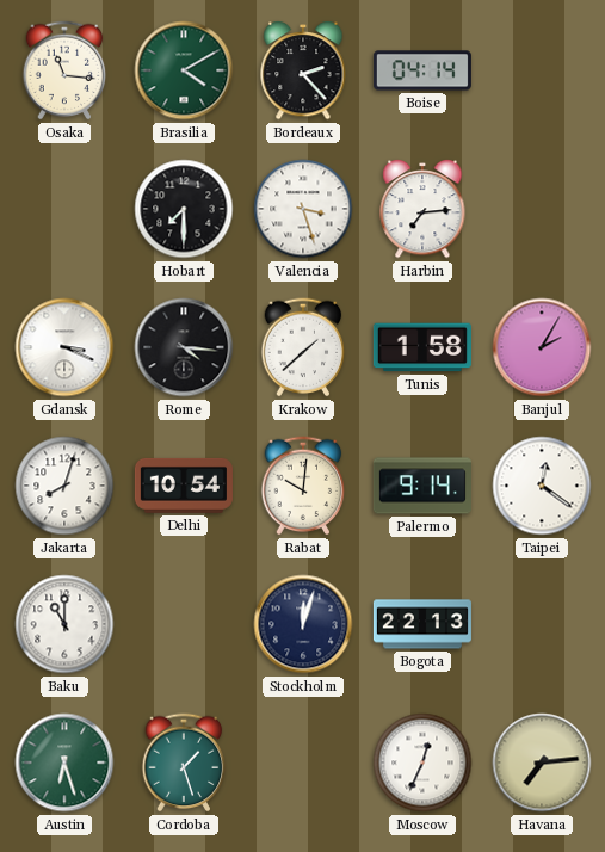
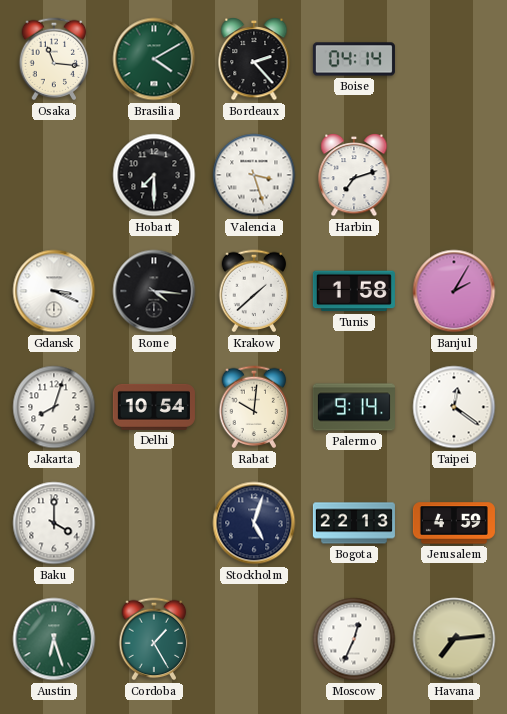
Harbin: 7:14 -> 7:12
Baku: 11:00 -> 4:00
Stockholm: 12:03 -> 5:03
Jerusalem: none -> 4:59
Cordoba: 1:27 -> 1:25
